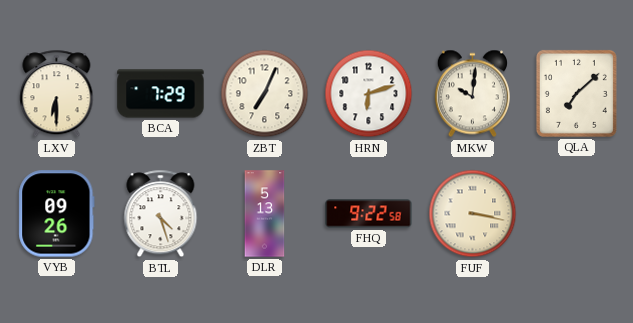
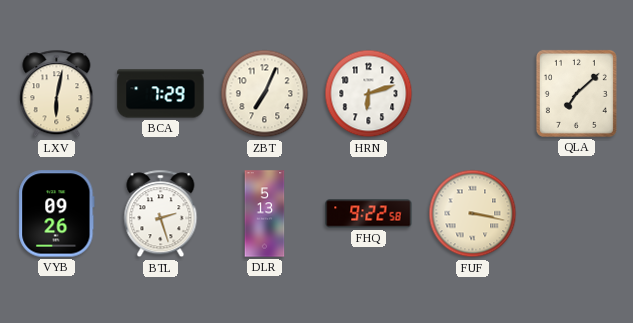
LXV: 6:30 -> 6:02
MKW: 10:01 -> none
BTL: 4:27 -> 2:27
